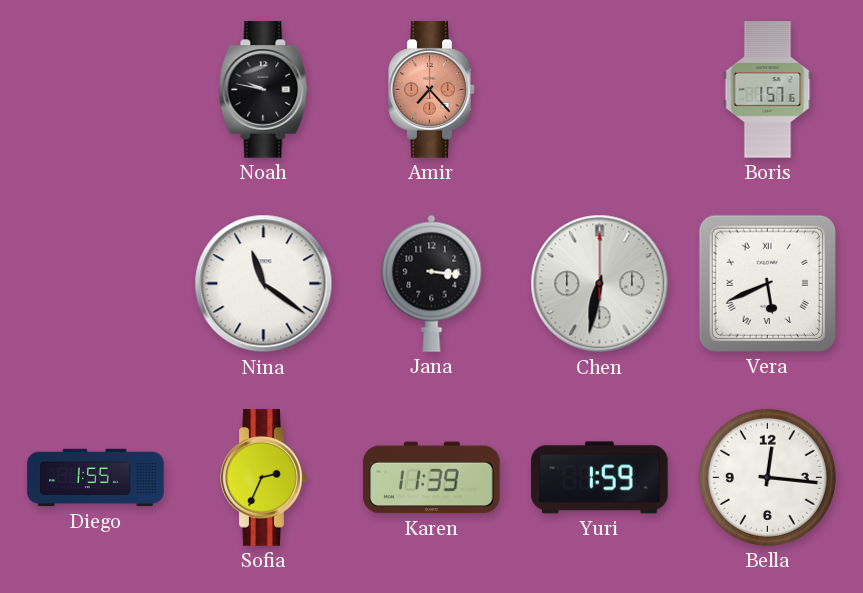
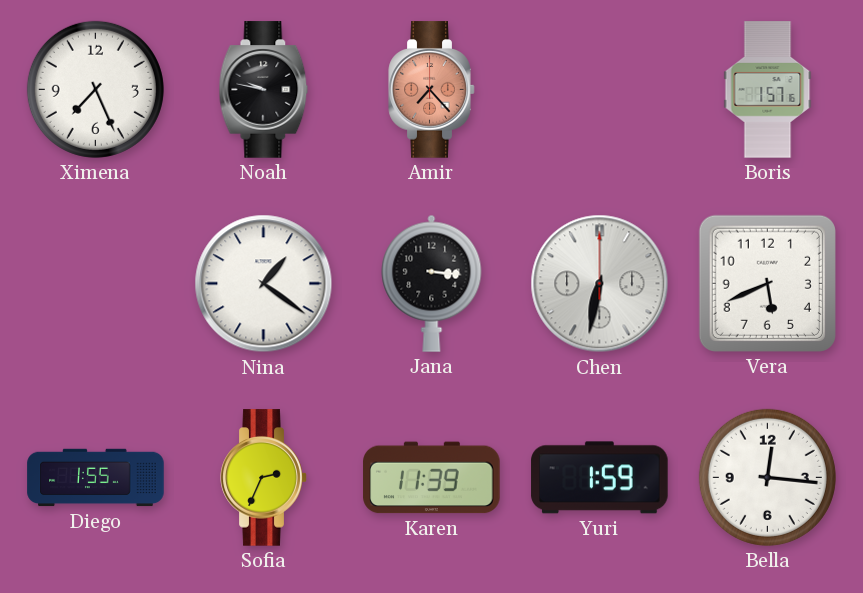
Ximena: none -> 7:26
Nina: 11:21 -> 1:21
Vera numerals: Roman -> Arabic
